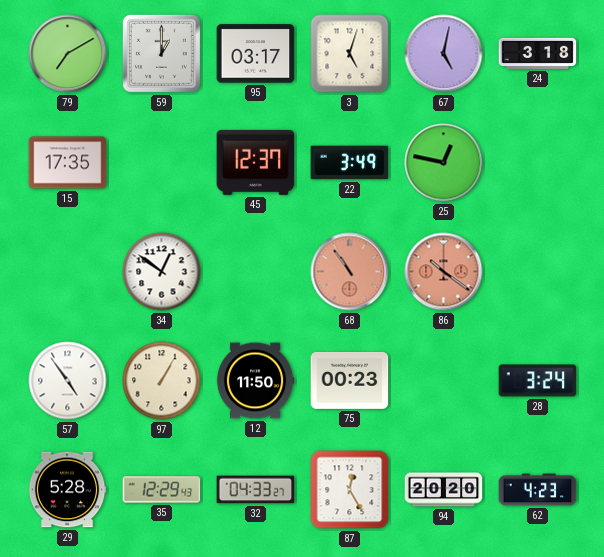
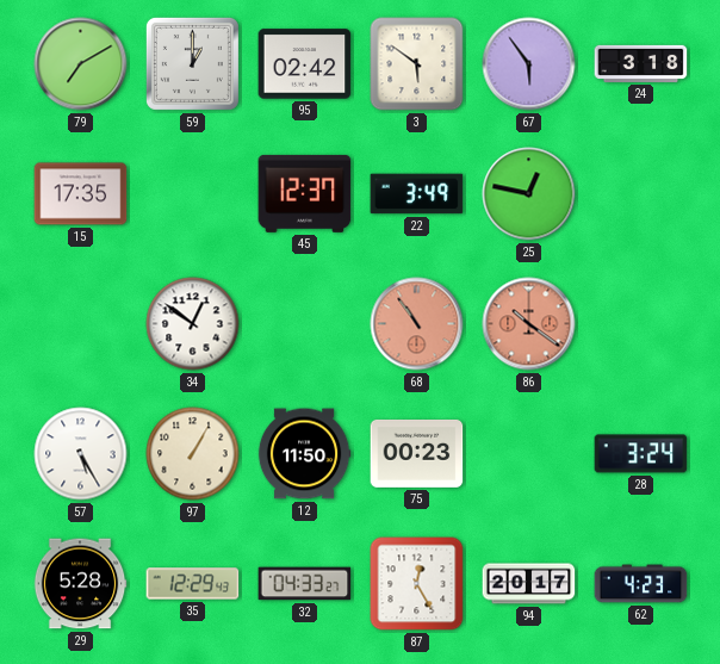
95: 03:17 -> 02:42
3: 5:03 -> 5:51
67: 5:02 -> 5:54
57: 4:54 -> 5:25
94: 20:20 -> 20:17
